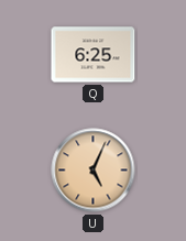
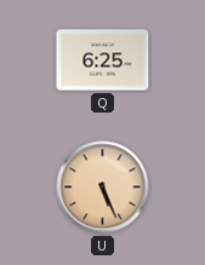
U: 5:04 -> 5:26
